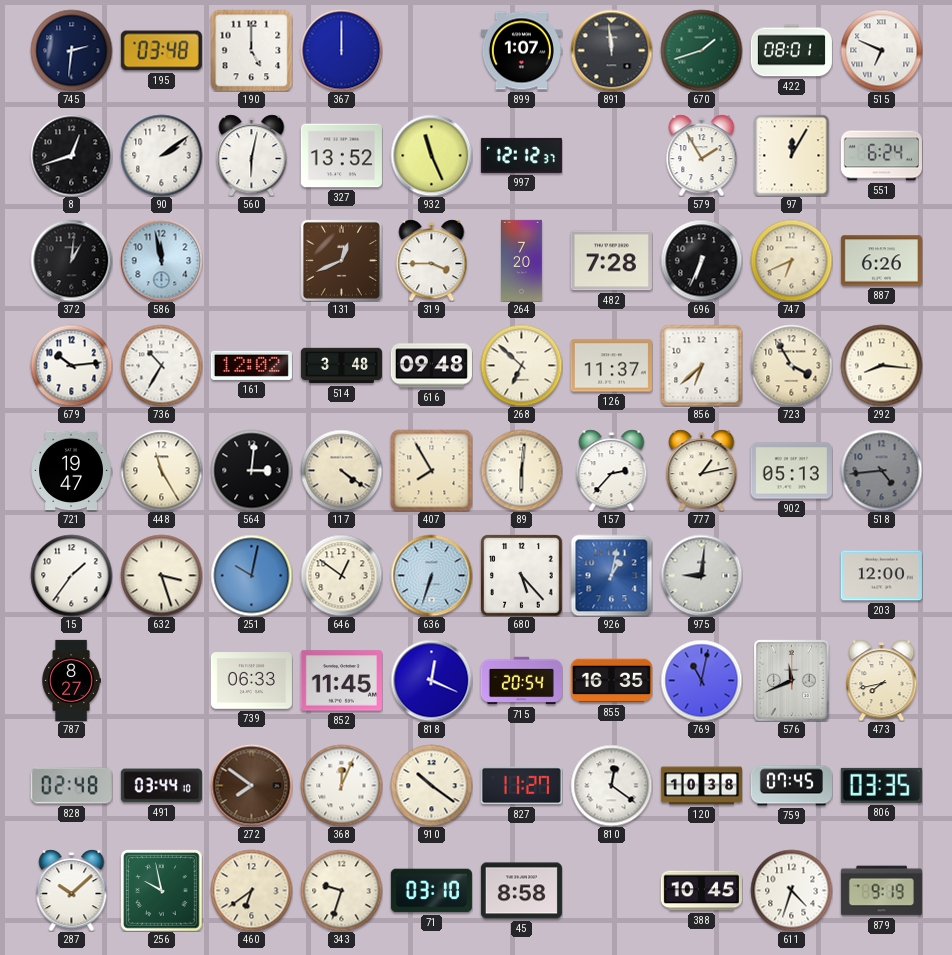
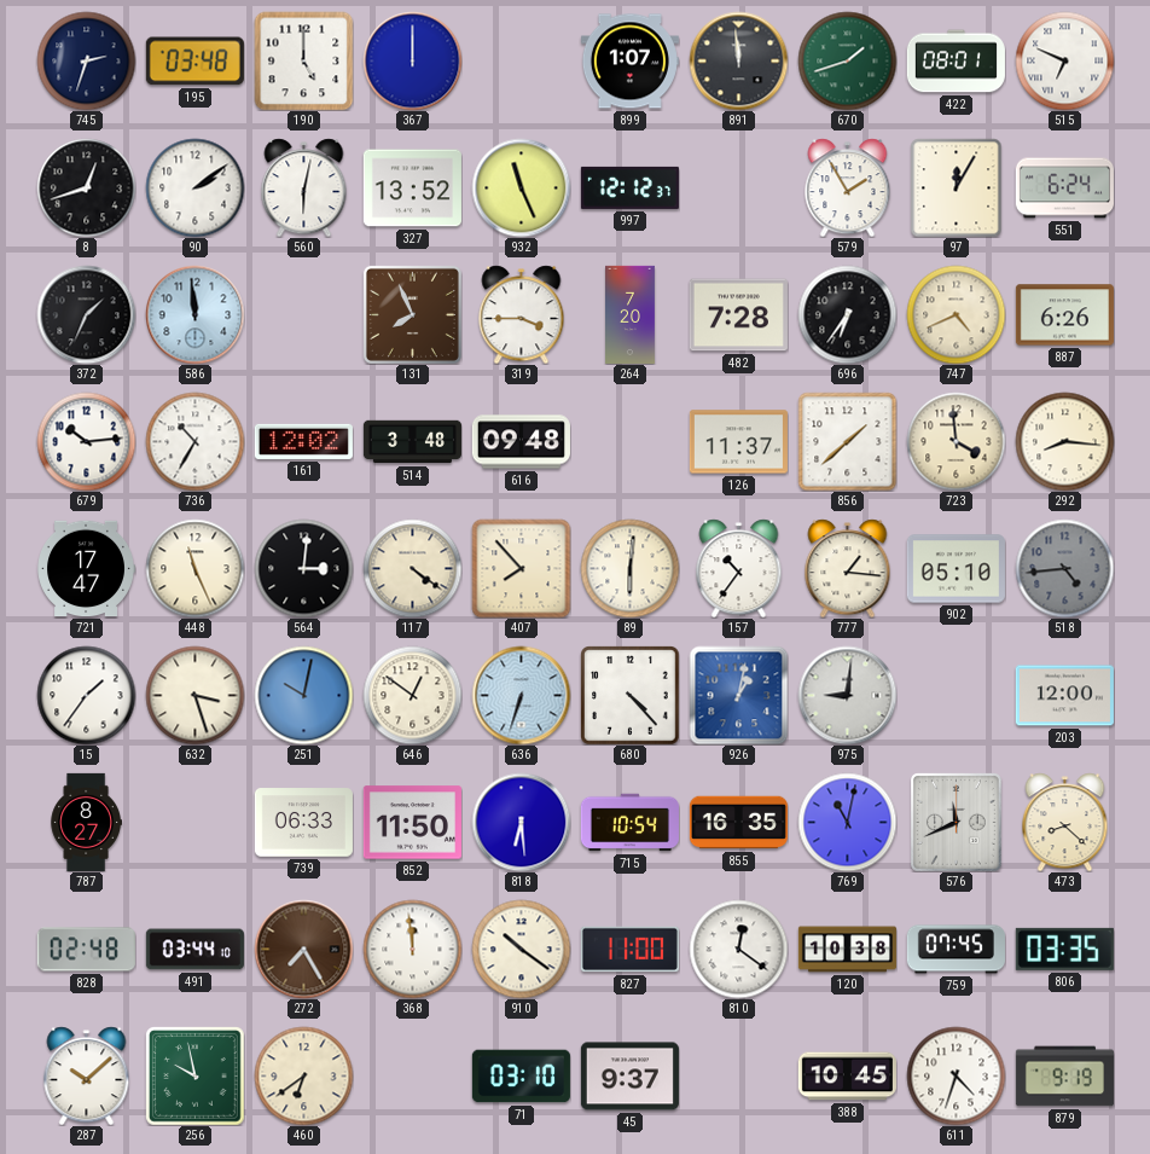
745: 2:31 -> 2:33
372: 1:01 -> 1:34
586: 11:58 -> 11:59
131: 12:41 -> 7:56
696: 6:34 -> 6:36
747: 6:41 -> 4:41
268: 6:52 -> none
856: 6:38 -> 1:38
723: 3:55 -> 3:59
721: 19:47 -> 17:47
448: 11:25 -> 11:26
407: 7:55 -> 7:53
157: 2:37 -> 10:36
777: 1:13 -> 1:16
902: 05:13 -> 05:10
680: 5:23 -> 4:23
852: 11:45 -> 11:50
818: 12:19 -> 6:29
715: 20:54 -> 10:54
473: 7:43 -> 8:22
272: 7:51 -> 7:25
368: 12:04 -> 11:59
827: 11:27 -> 11:00
343: 9:33 -> none
45: 8:58 -> 9:37
